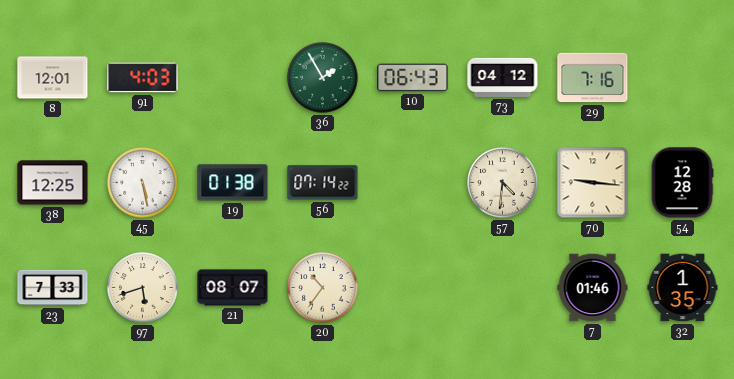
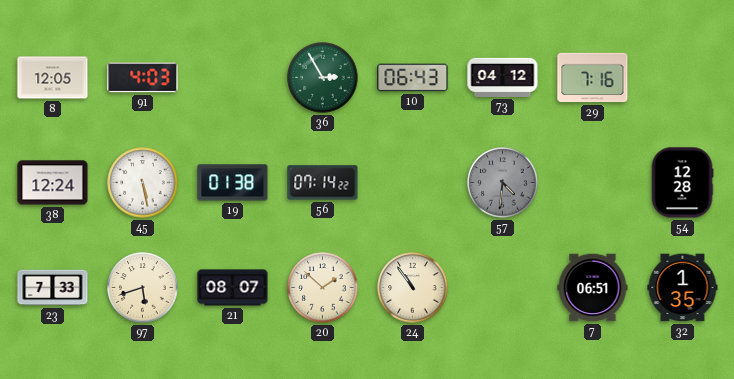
8: 12:01 -> 12:05
36: 1:55 -> 2:55
38: 12:25 -> 12:24
57 dial: cream -> grey
70: 9:16 -> none
20: 10:36 -> 1:52
24: none -> 10:54
7: 01:46 -> 06:51
